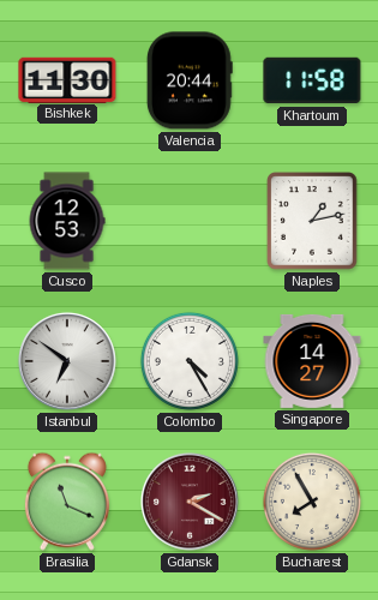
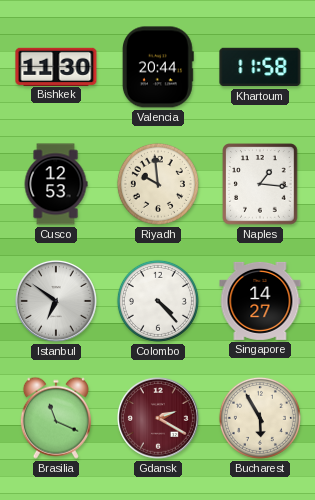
Riyadh: none -> 9:59
Naples: 1:13 -> 1:16
Colombo: 4:25 -> 4:23
Bucharest: 7:55 -> 5:55
